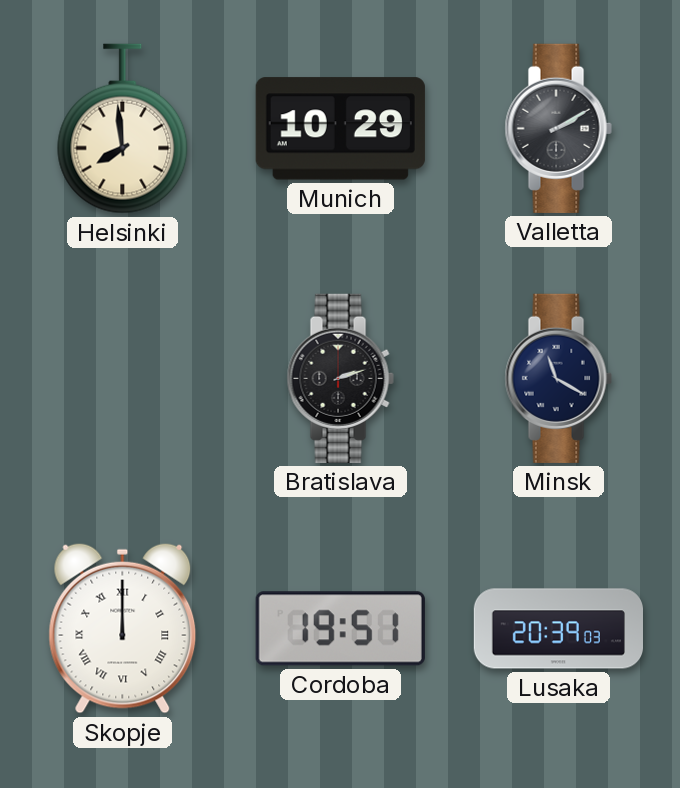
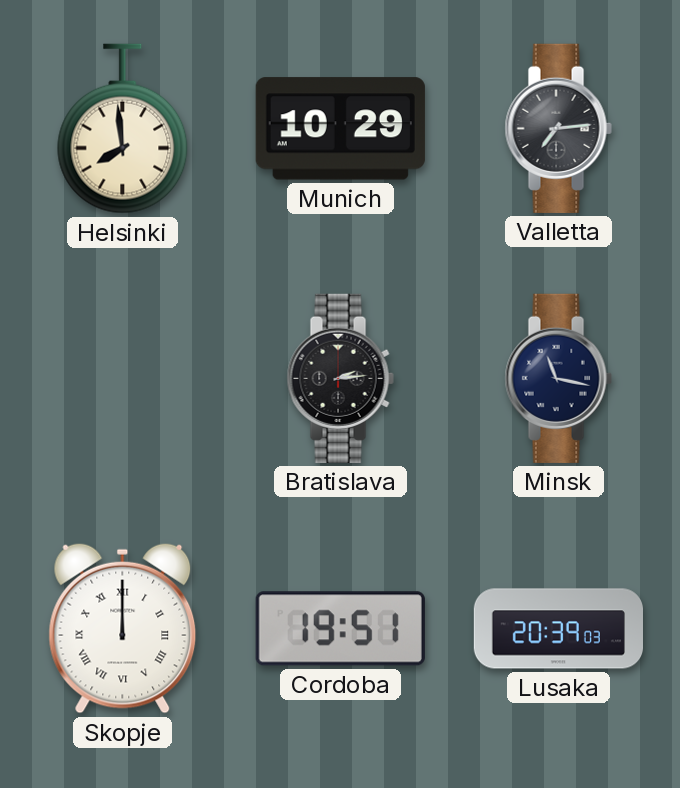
Valletta: 2:10 -> 7:14
Bratislava: 2:12 -> 2:14
Minsk: 11:20 -> 11:17
